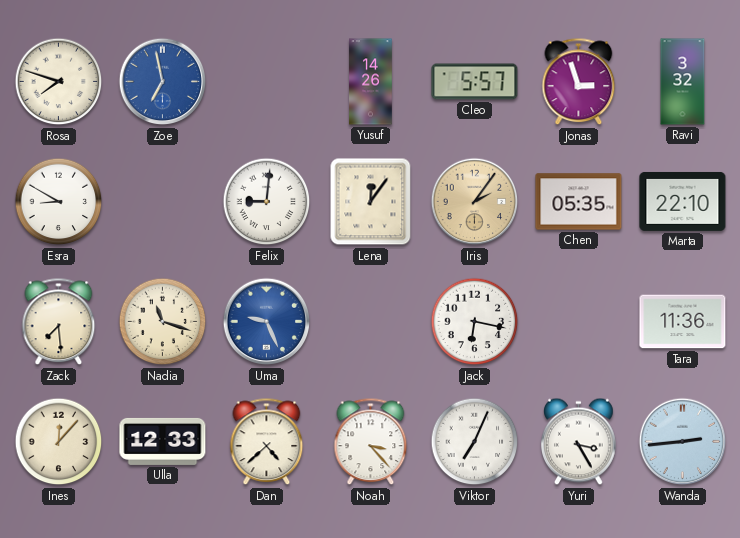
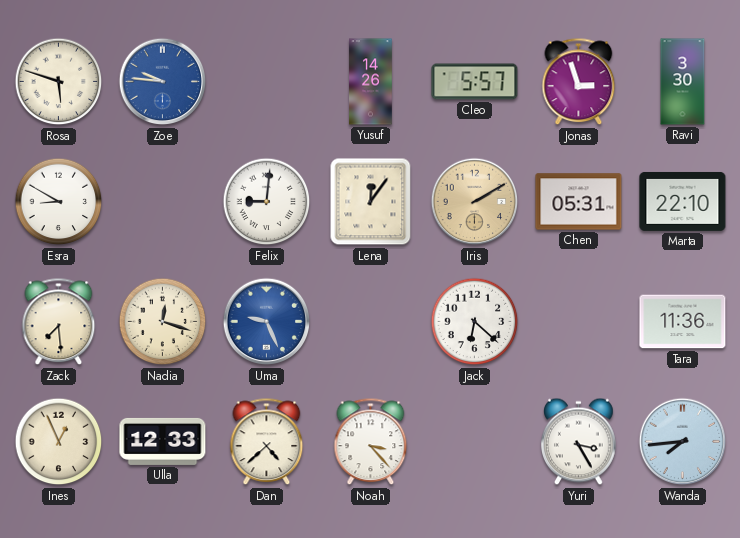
Rosa: 7:48 -> 5:48
Zoe: 6:58 -> 9:46
Ravi: 3:32 -> 3:30
Iris: 2:06 -> 2:10
Chen: 05:35 -> 05:31
Nadia: 11:18 -> 12:18
Jack: 6:17 -> 6:22
Ines: 12:07 -> 12:56
Viktor: 7:04 -> none
Wanda: 2:44 -> 7:44
